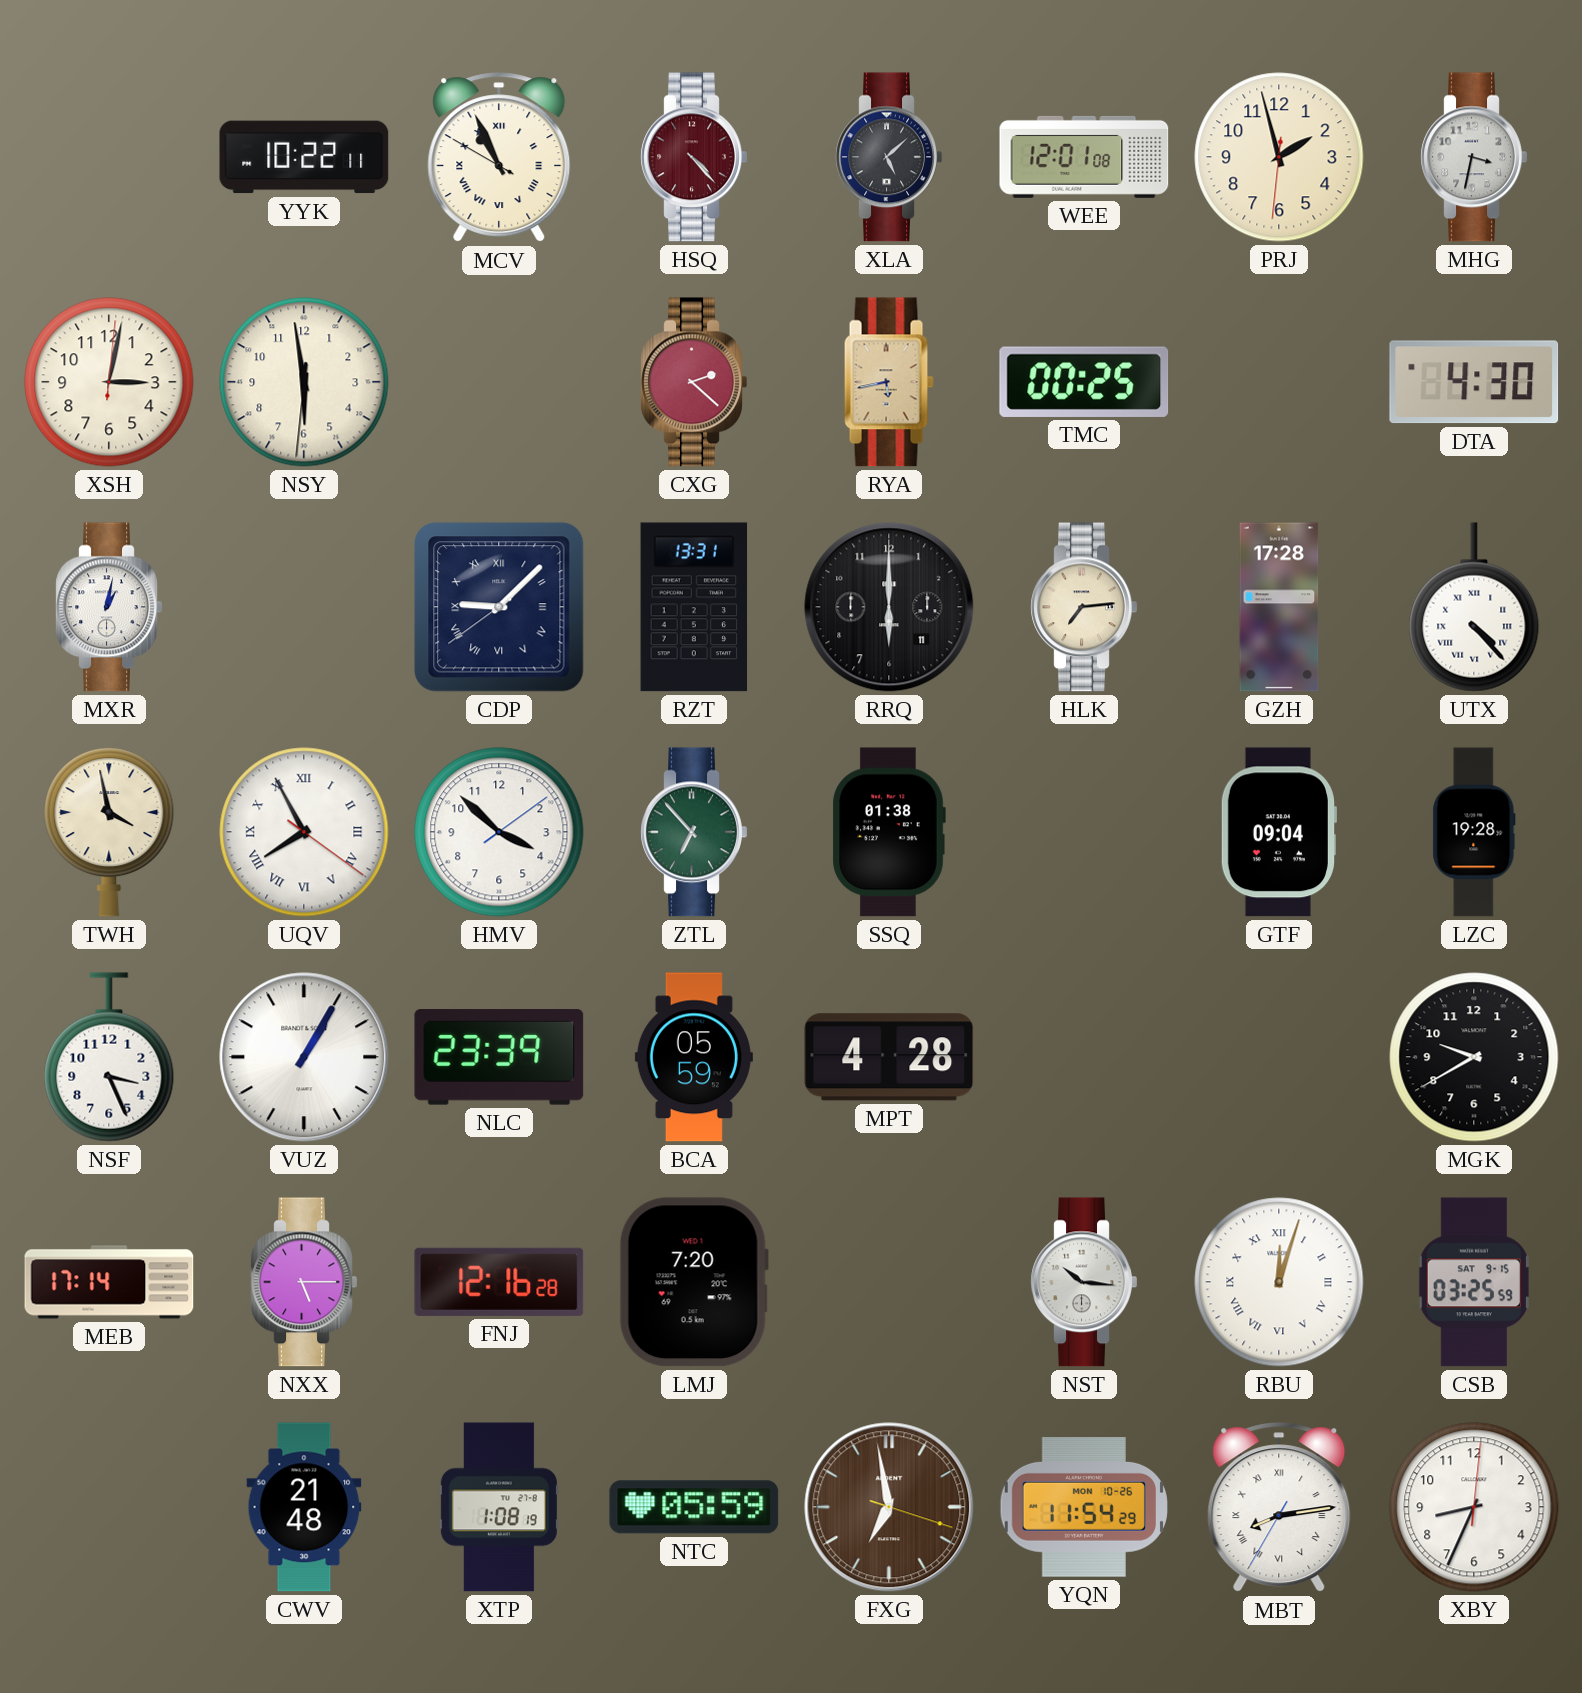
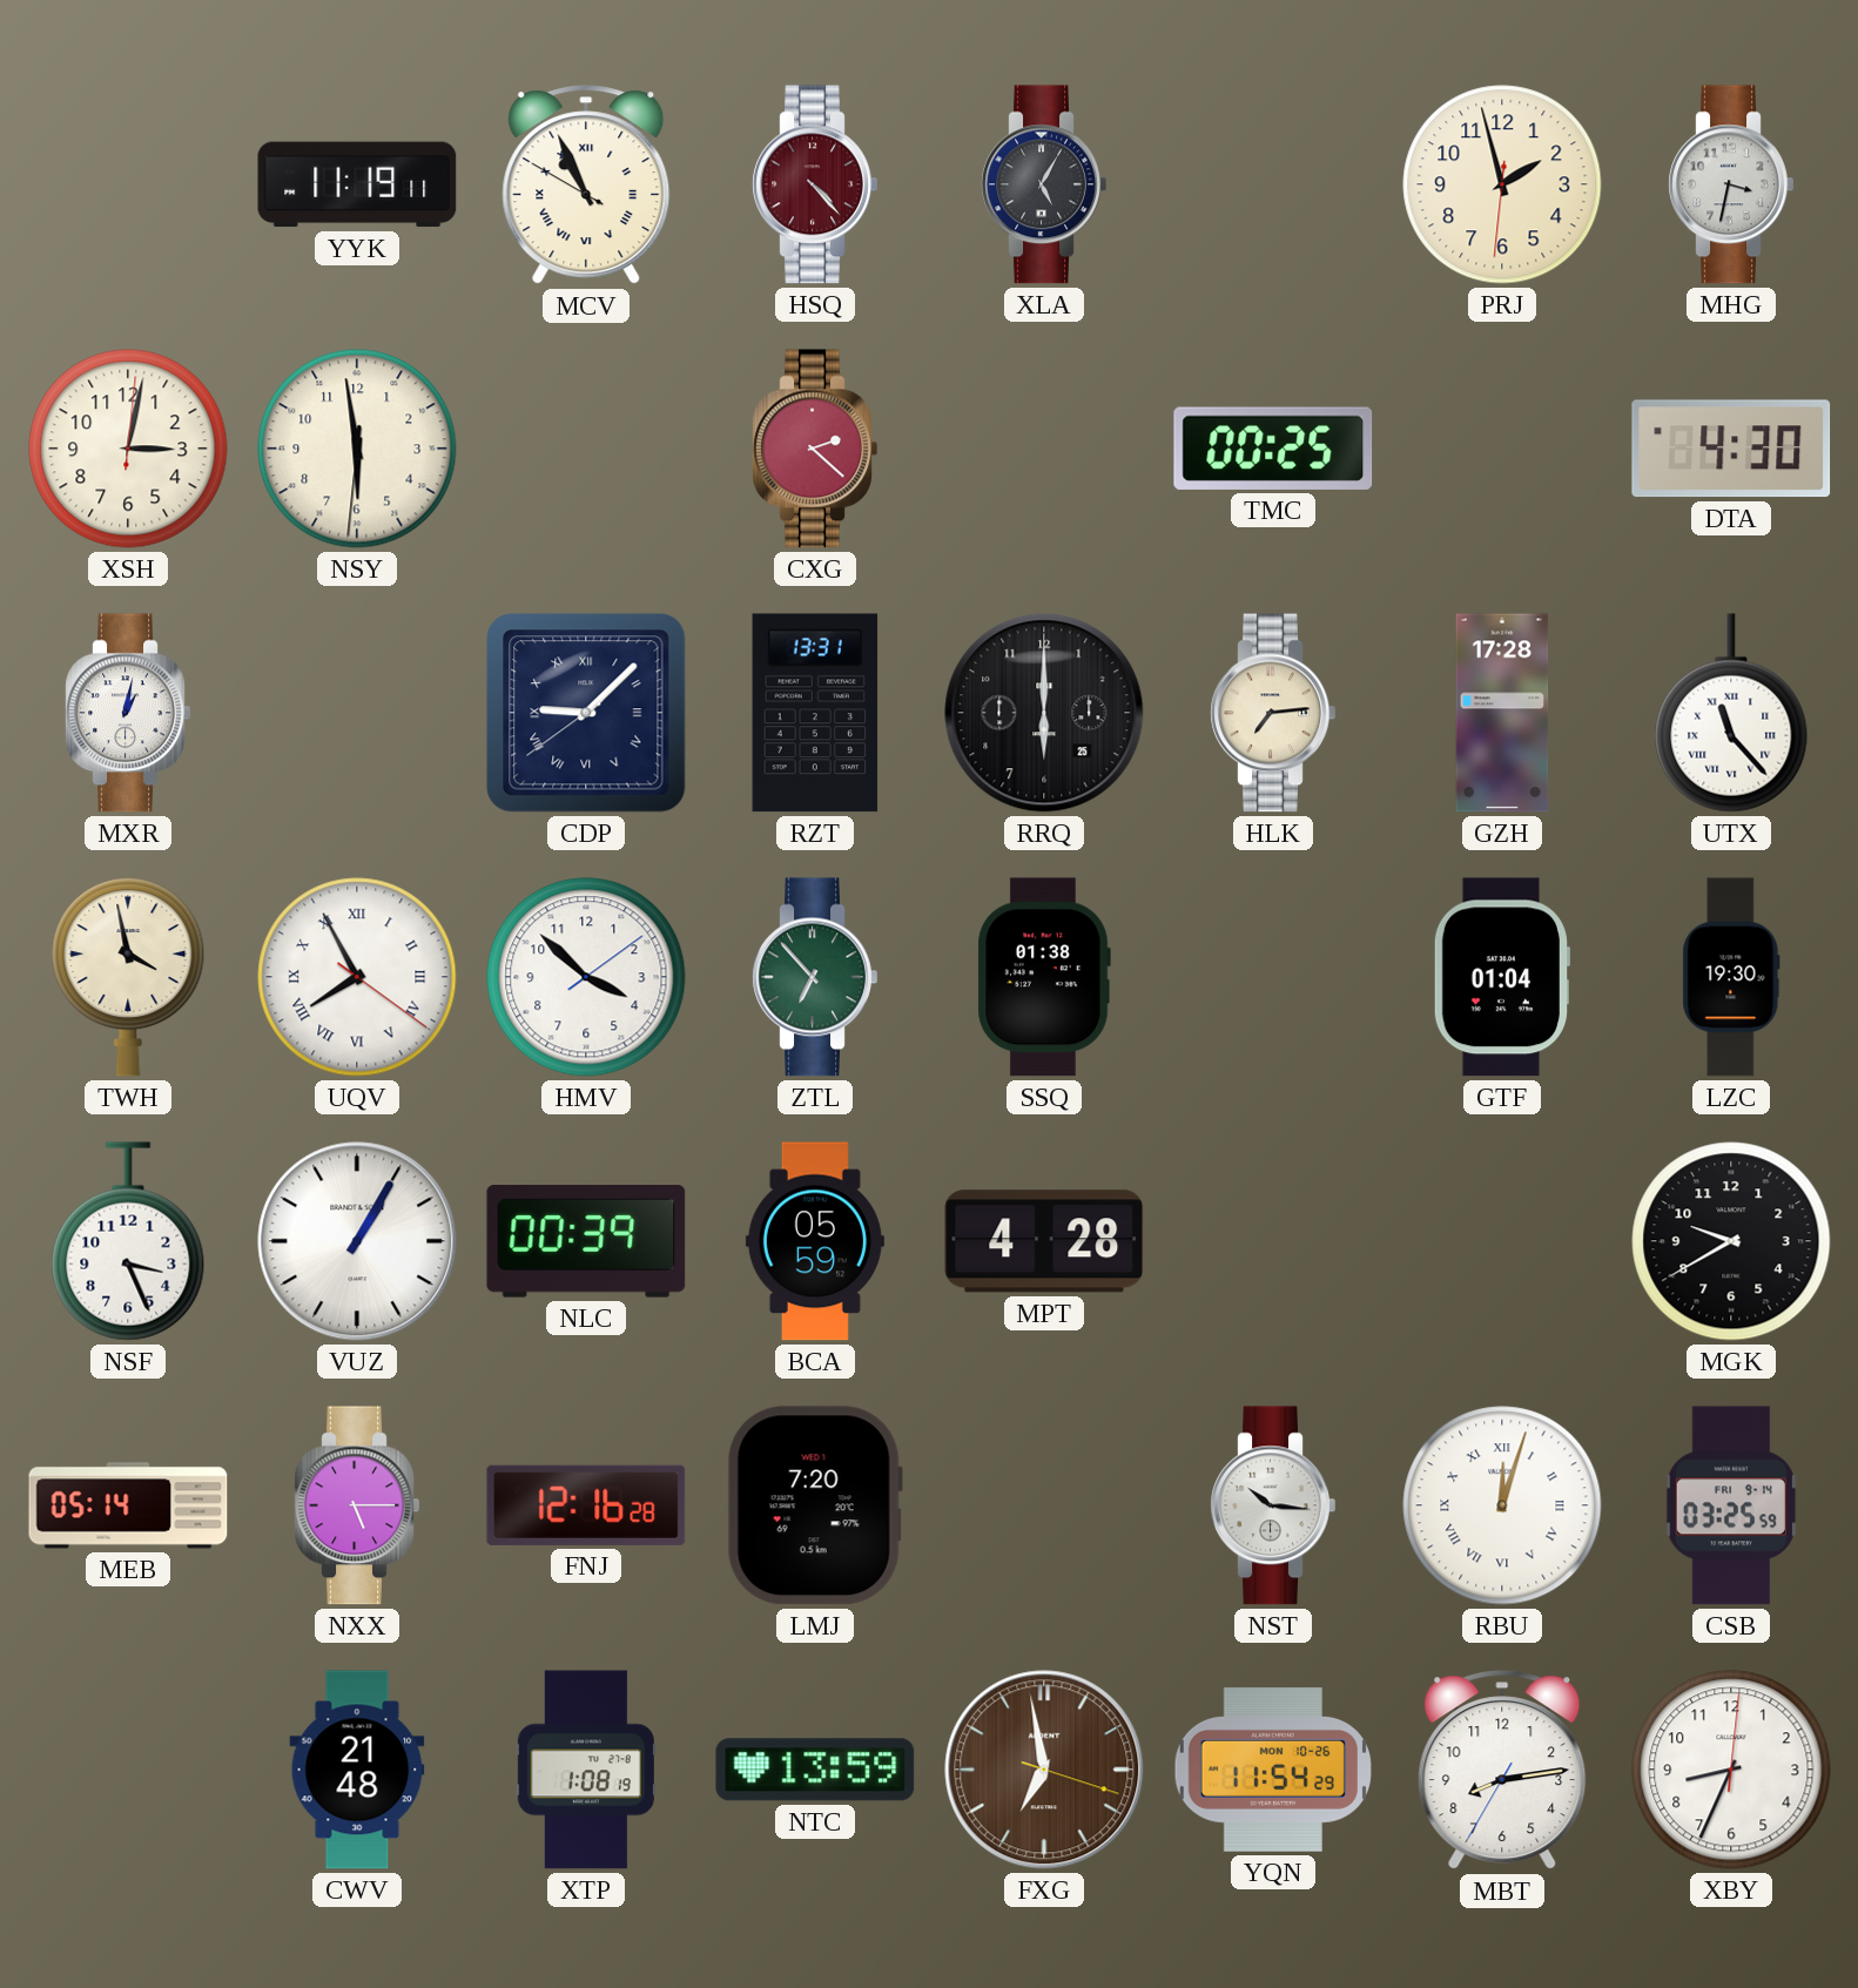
YYK: 10:22 -> 11:19
XLA: 5:08 -> 5:05
WEE: 12:01 -> none
RYA: 5:43 -> none
RRQ date: 11 -> 25
UTX: 4:23 -> 11:23
GTF: 09:04 -> 01:04
LZC: 19:28 -> 19:30
NLC: 23:39 -> 00:39
MEB: 17:14 -> 05:14
CSB date: SAT 9-15 -> FRI 9-14
NTC: 05:59 -> 13:59
MBT numerals: Roman -> Arabic
